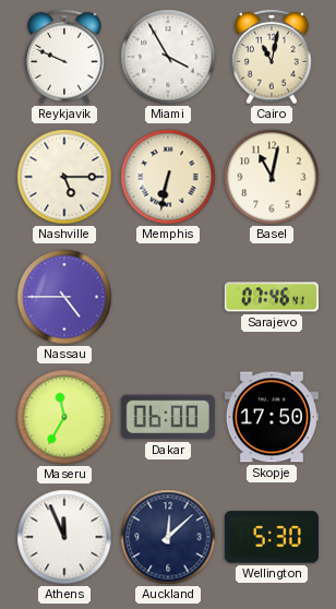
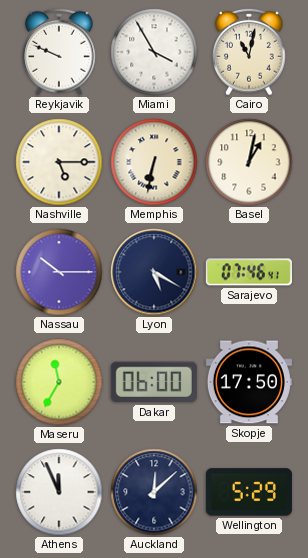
Basel: 11:02 -> 1:02
Nassau: 4:45 -> 10:15
Lyon: none -> 5:20
Wellington: 5:30 -> 5:29
